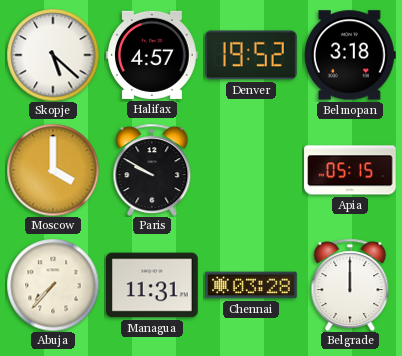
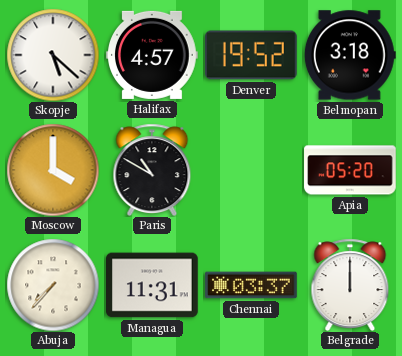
Paris: 9:50 -> 10:50
Apia: 05:15 -> 05:20
Chennai: 03:28 -> 03:37
